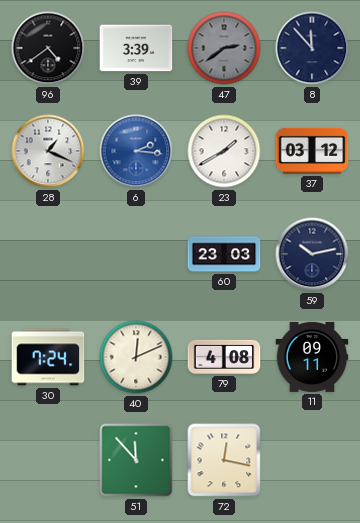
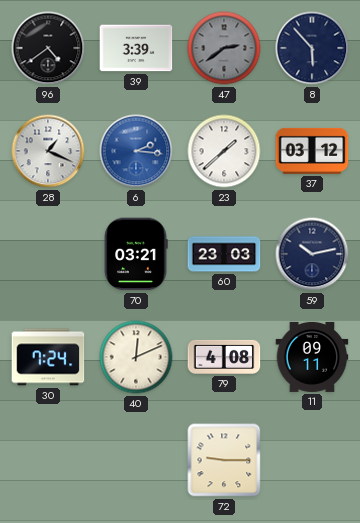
8: 11:53 -> 5:53
23: 1:40 -> 1:38
70: none -> 03:21
51: 11:53 -> none
72: 12:17 -> 9:15
